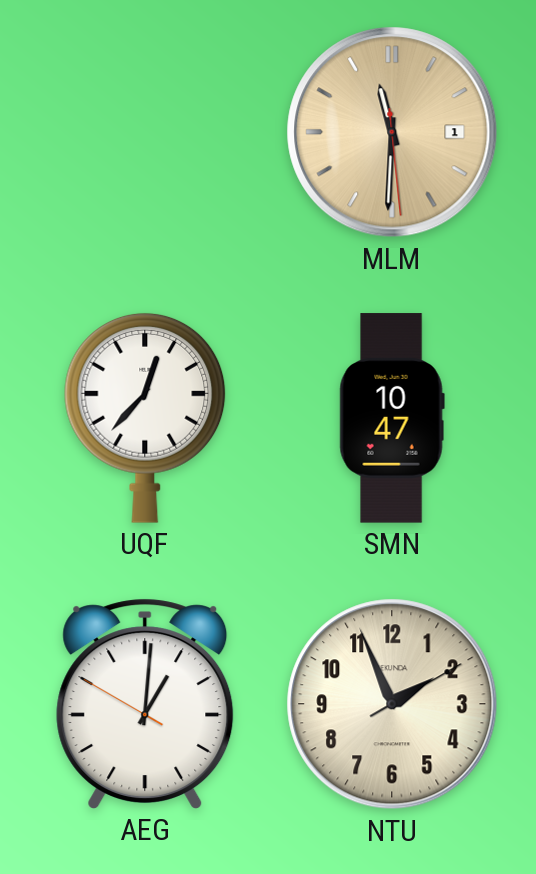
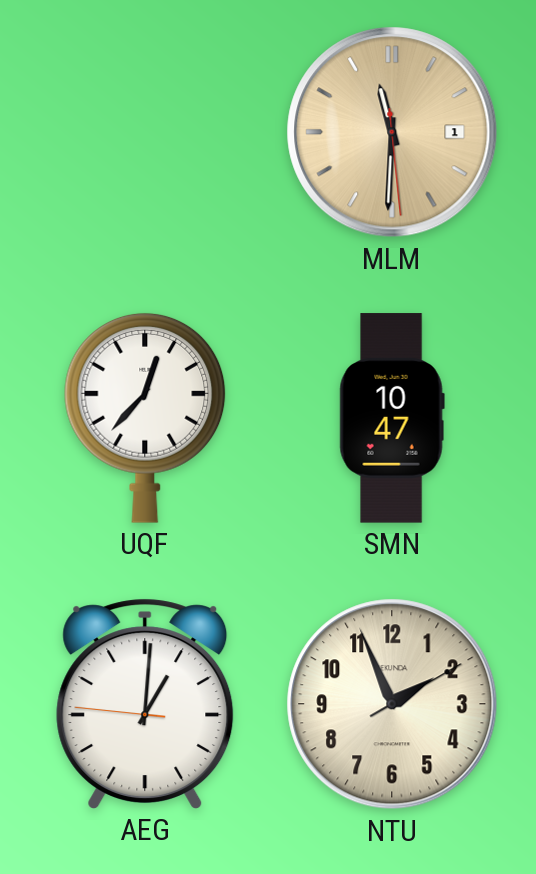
AEG: 1:00:50 -> 1:00:46
